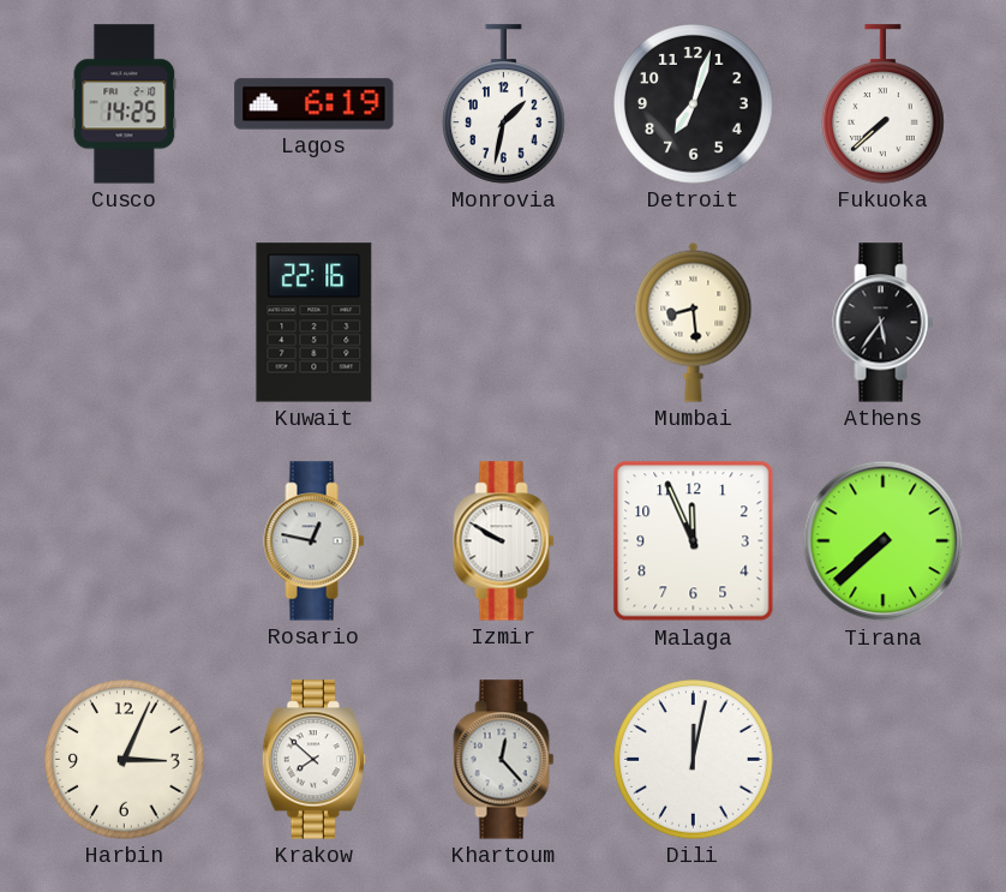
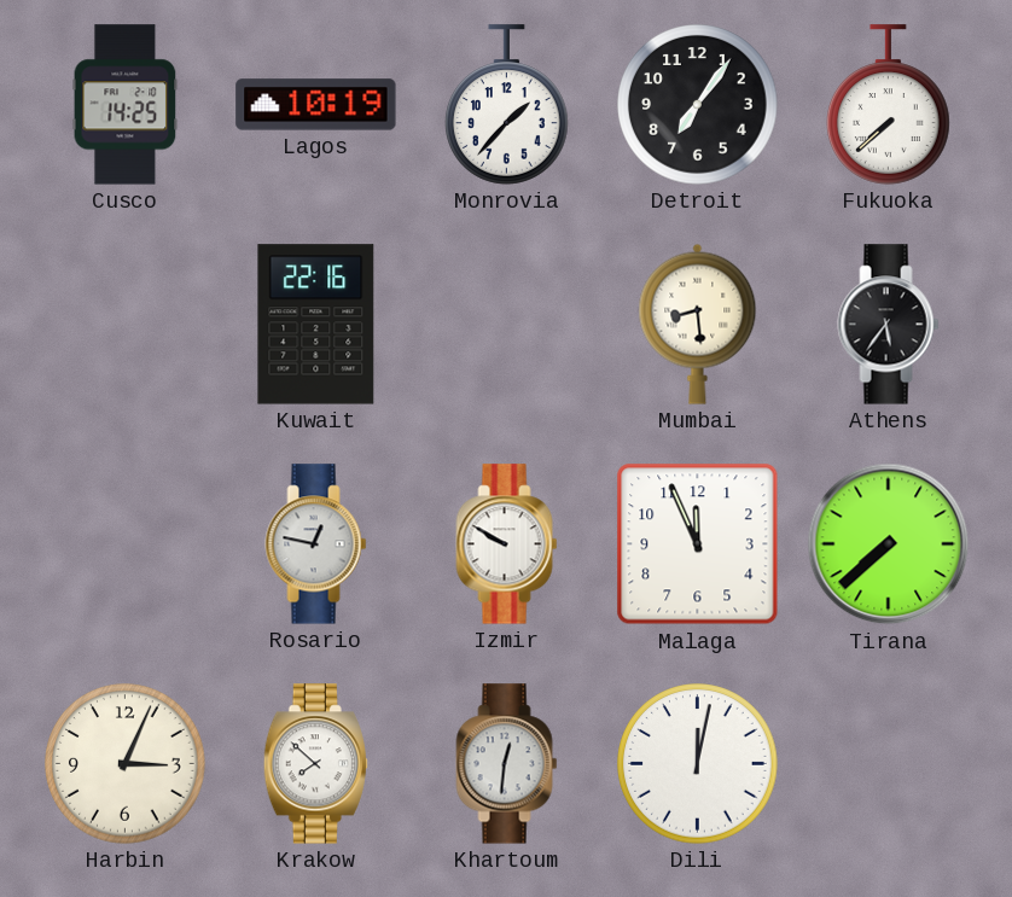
Lagos: 6:19 -> 10:19
Monrovia: 1:32 -> 1:37
Detroit: 7:03 -> 7:06
Khartoum: 12:23 -> 12:31
